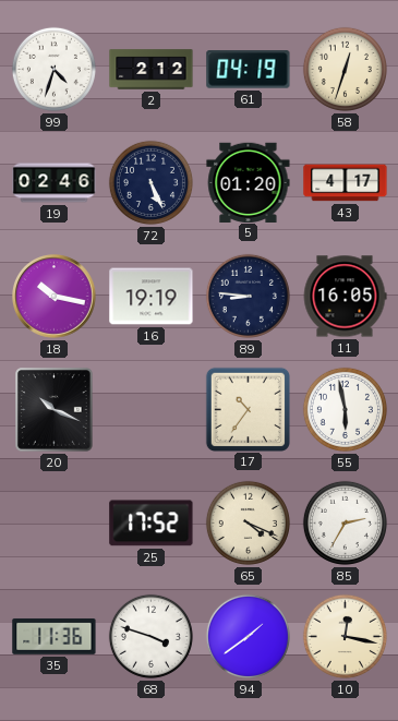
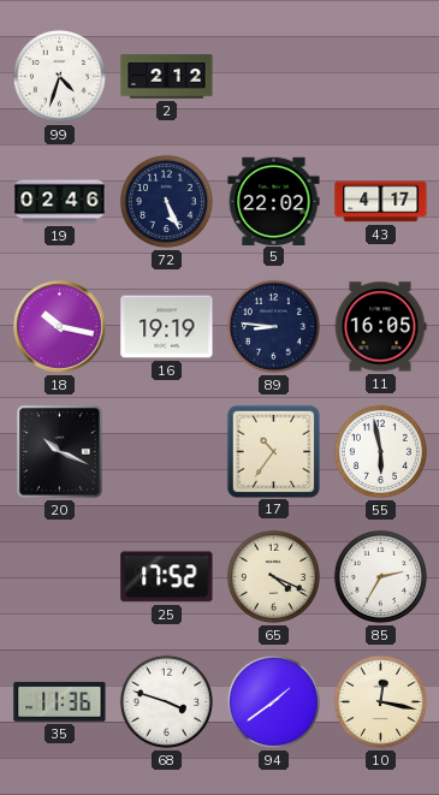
61: 04:19 -> none
58: 12:33 -> none
5: 01:20 -> 22:02
